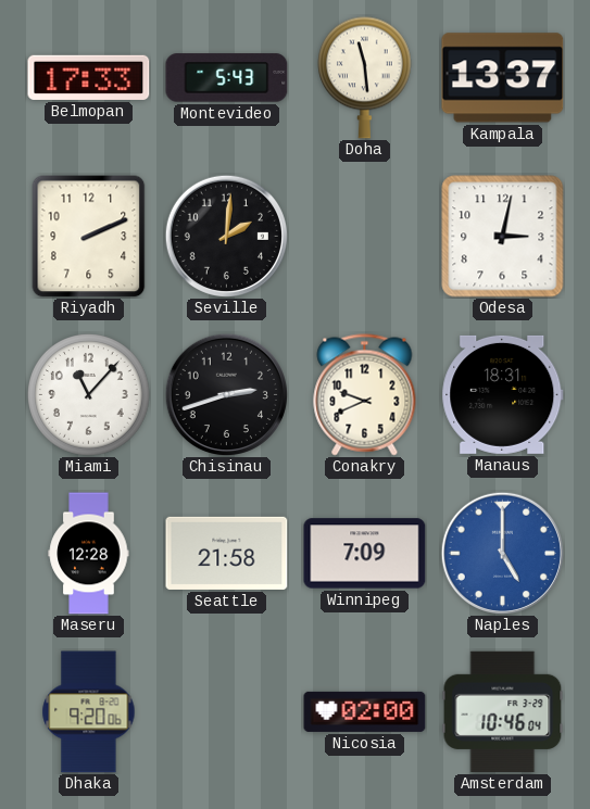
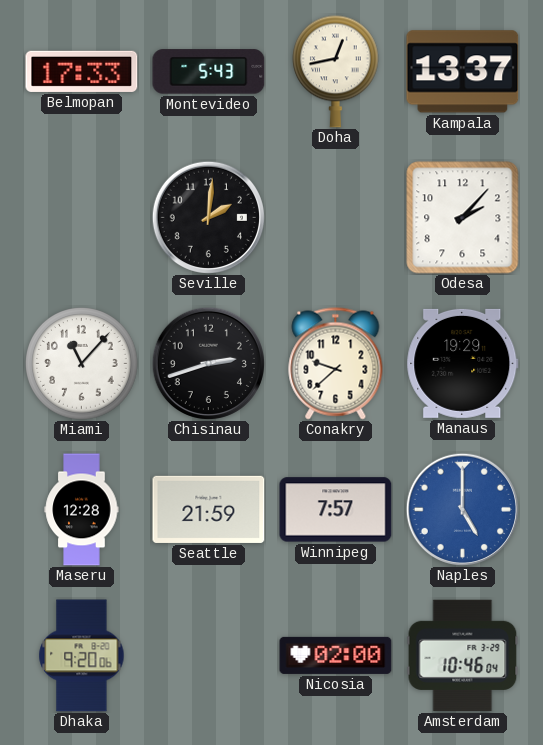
Doha: 11:29 -> 12:43
Riyadh: 2:11 -> none
Odesa: 3:02 -> 2:07
Conakry: 9:41 -> 9:38
Manaus: 18:31 -> 19:29
Seattle: 21:58 -> 21:59
Winnipeg: 7:09 -> 7:57
